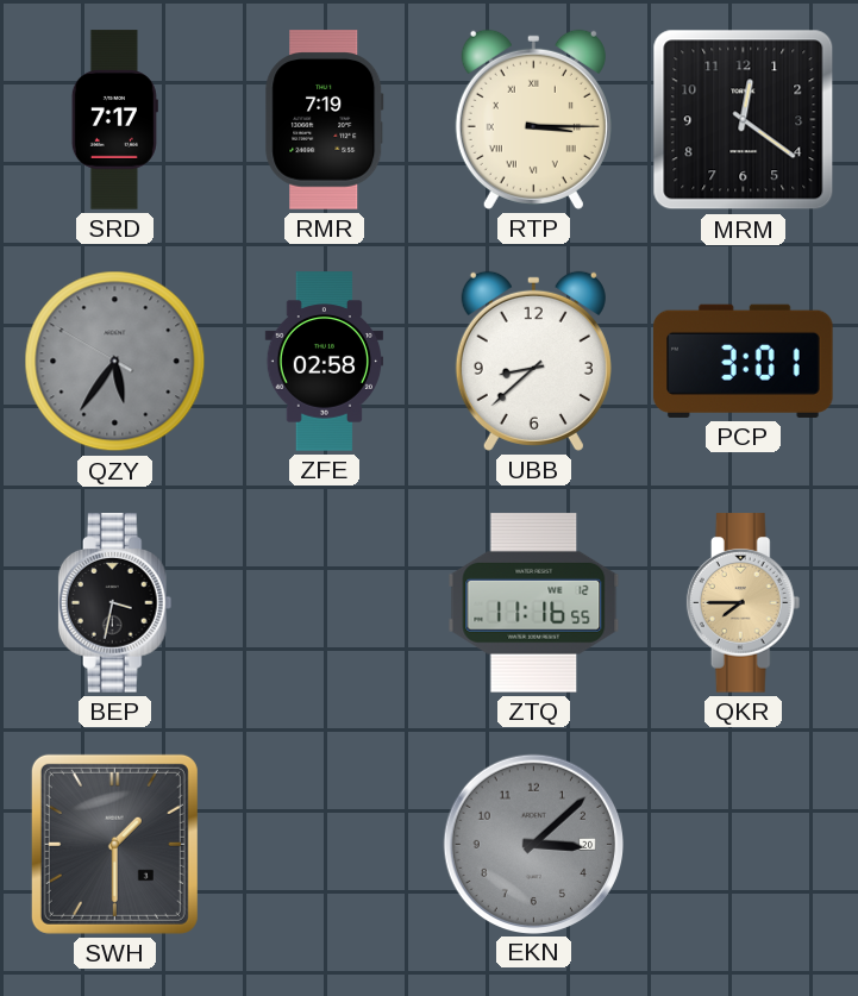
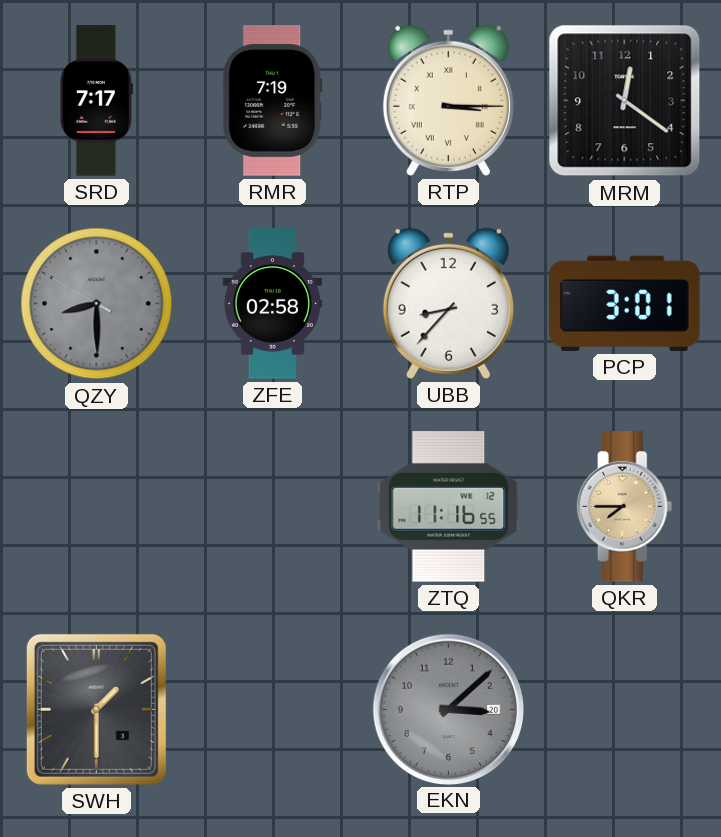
QZY: 5:35 -> 8:29
UBB: 8:38 -> 8:37
BEP: 3:32 -> none
